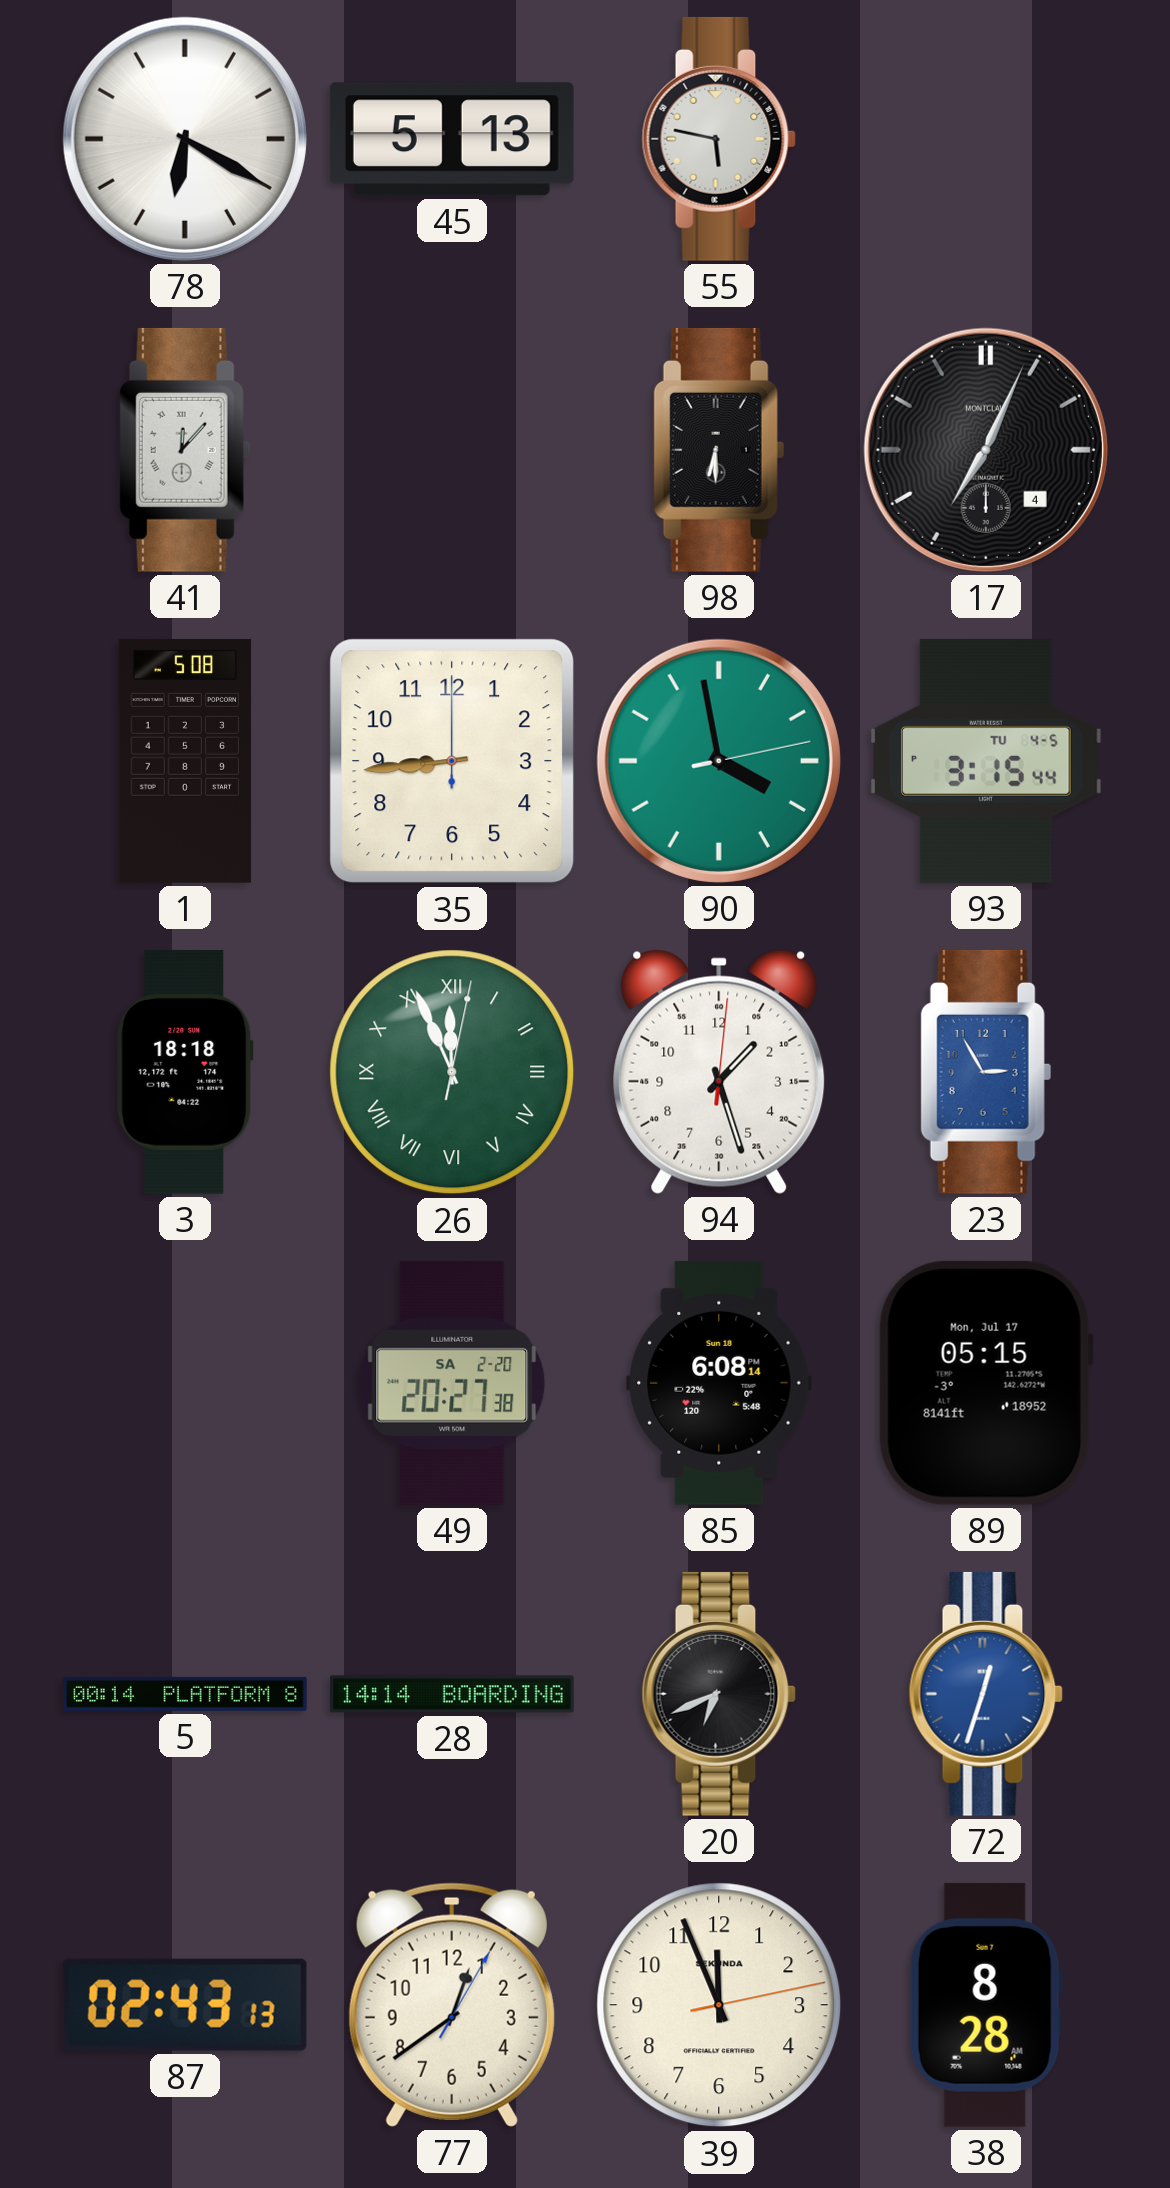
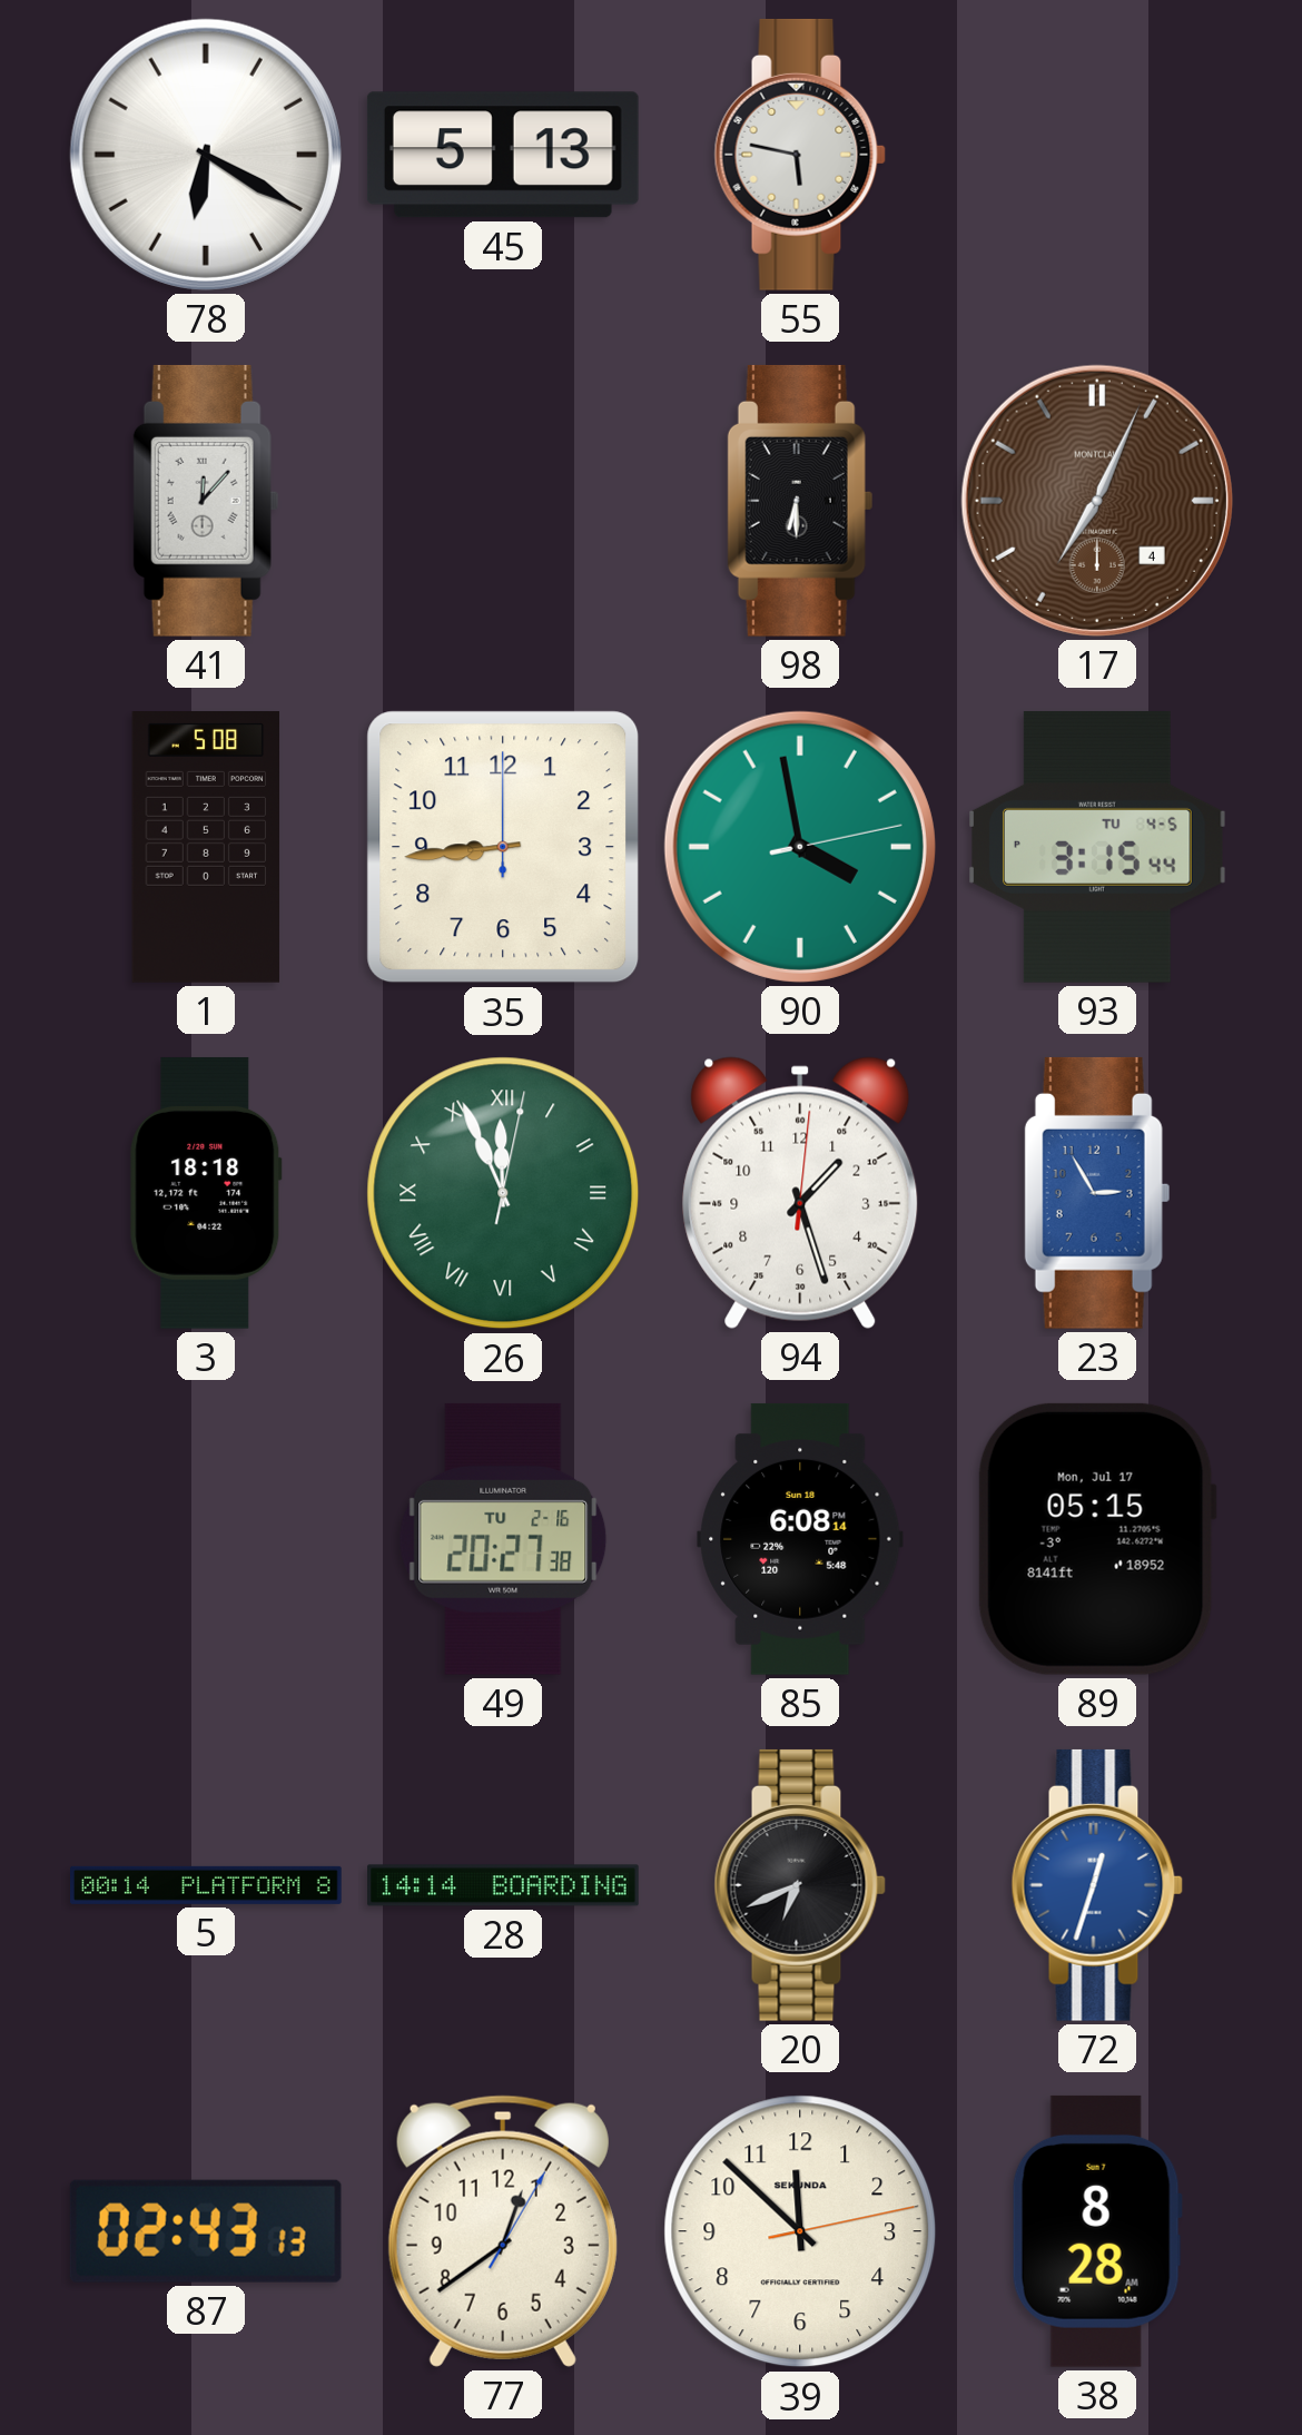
17 dial: black -> brown
49 date: SA 2-20 -> TU 2-16
39: 11:56 -> 11:52
